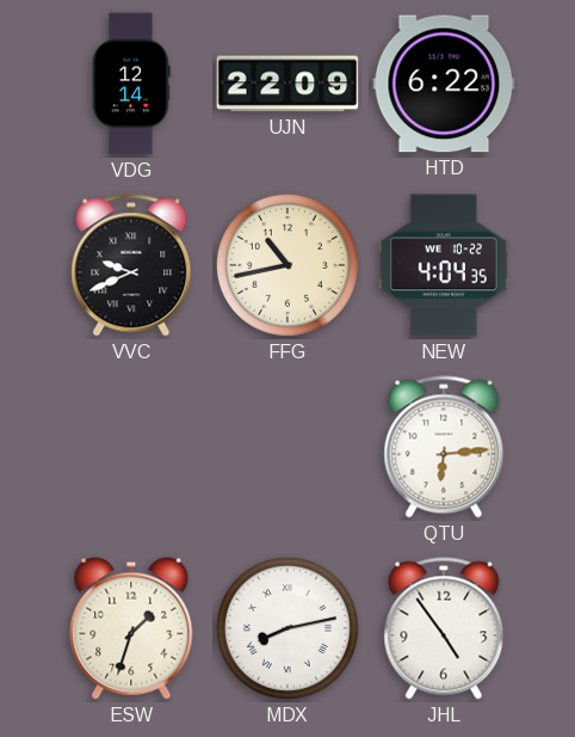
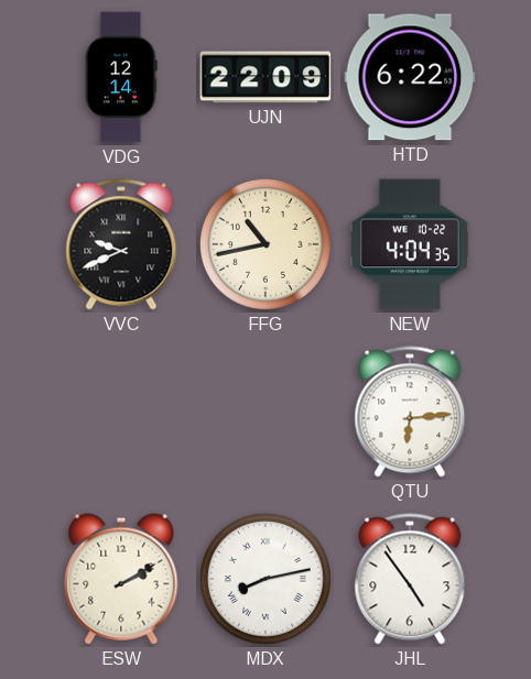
ESW: 1:33 -> 2:10
